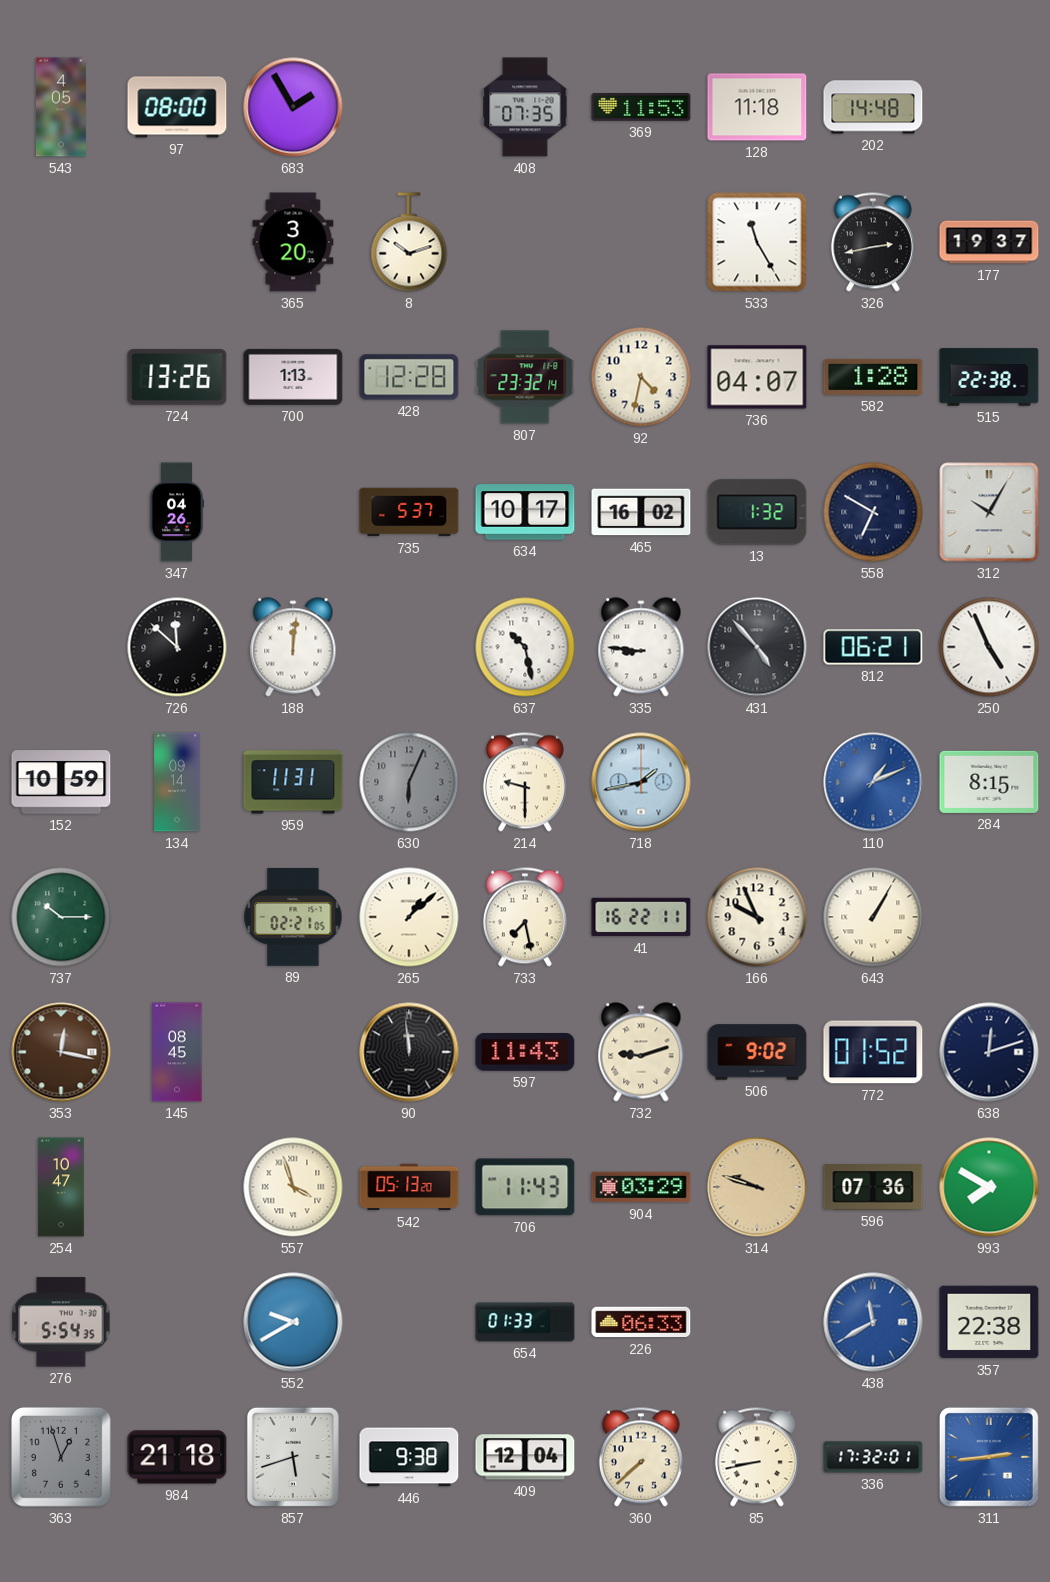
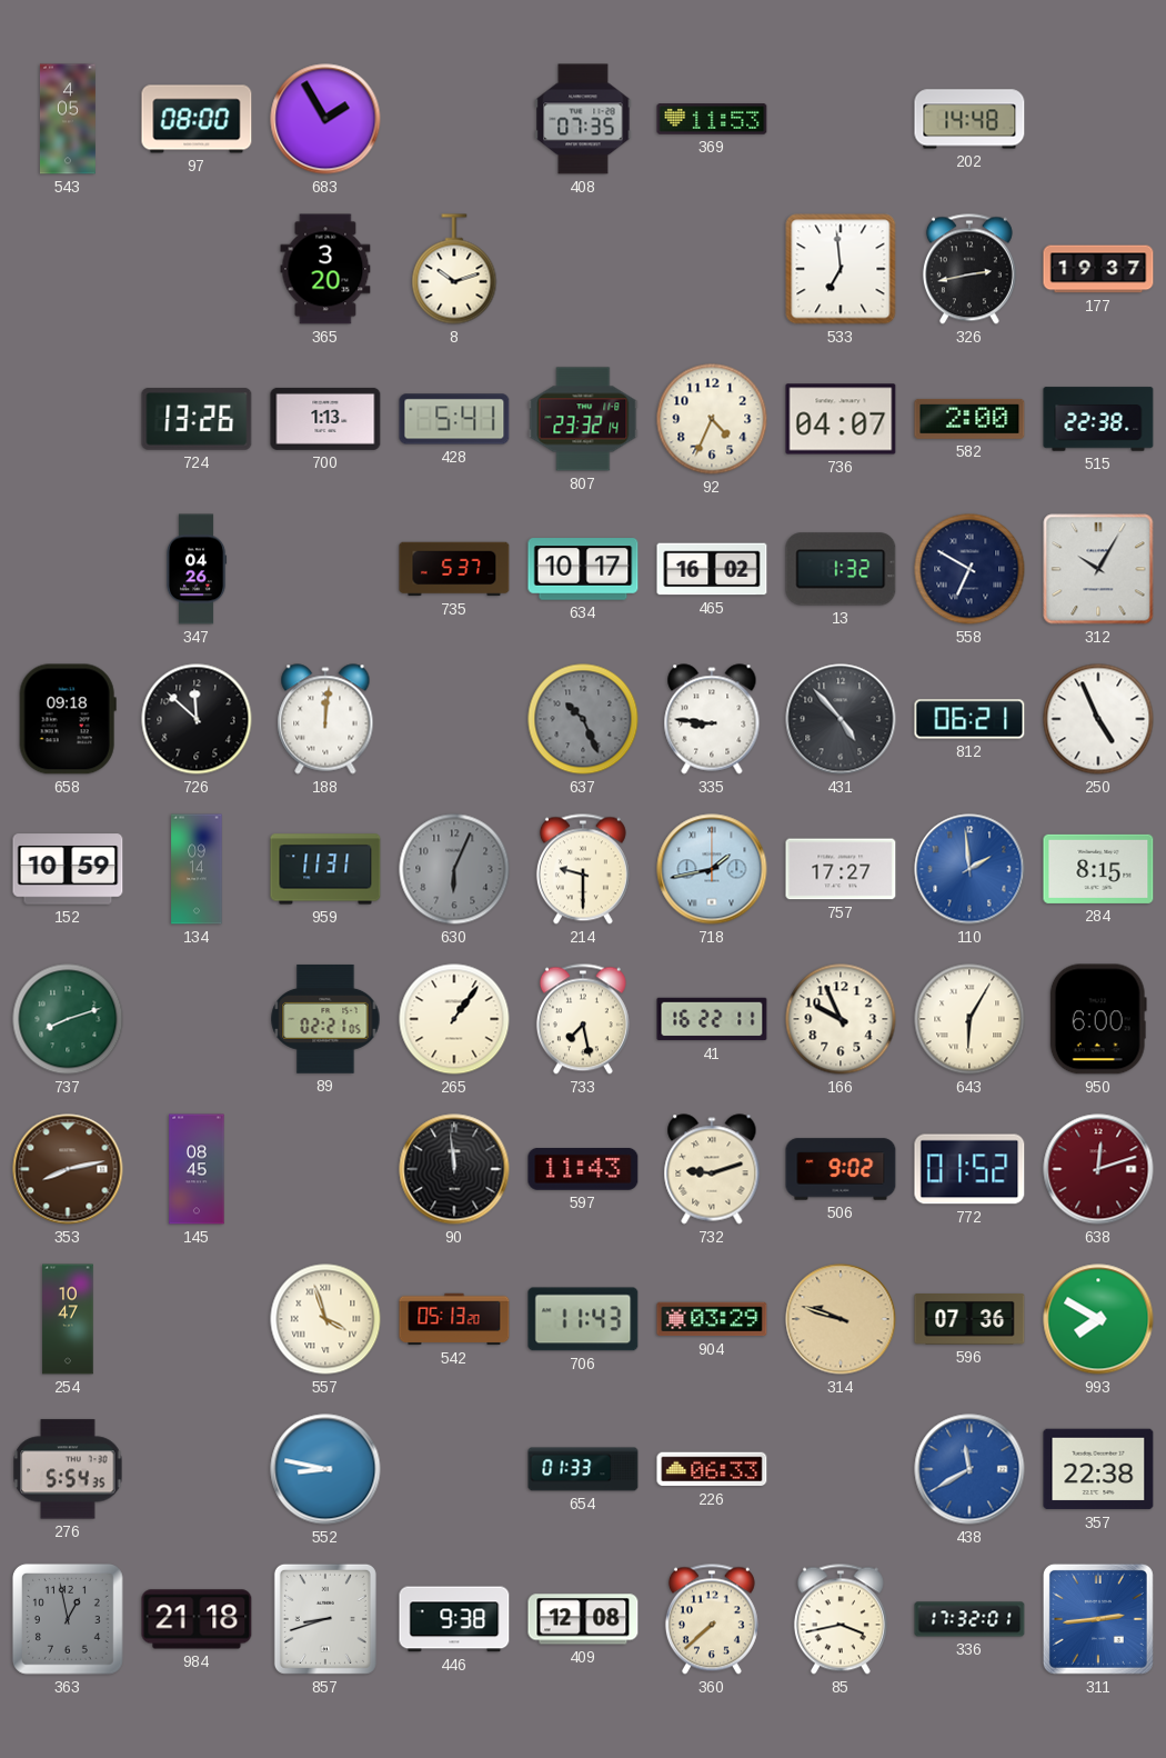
128: 11:18 -> none
533: 11:25 -> 6:59
428: 12:28 -> 5:41
92: 4:32 -> 4:34
582: 1:28 -> 2:00
658: none -> 09:18
637: 10:28 -> 10:26
637 dial: white -> grey
757: none -> 17:27
110: 1:11 -> 1:59
737: 10:15 -> 8:12
265: 1:08 -> 1:06
643: 1:05 -> 6:05
950: none -> 6:00
353: 12:17 -> 8:13
638 dial: navy -> burgundy
552: 9:40 -> 8:47
363: 12:57 -> 12:58
857: 5:42 -> 8:42
409: 12:04 -> 12:08
85: 8:43 -> 3:43
